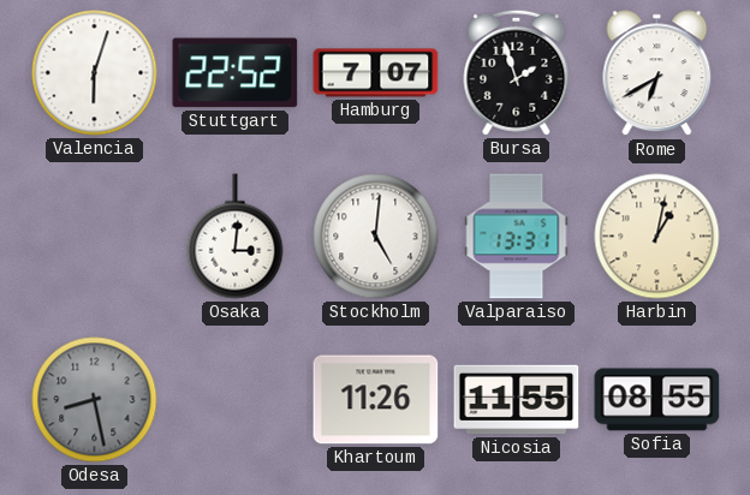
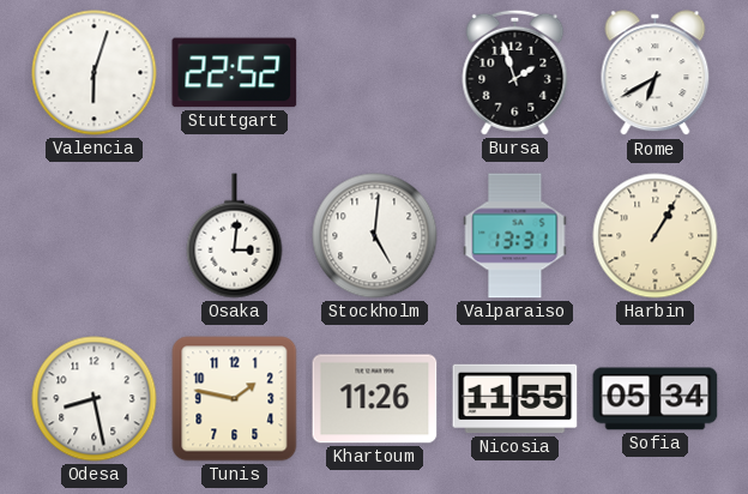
Hamburg: 7:07 -> none
Harbin: 1:02 -> 1:05
Odesa dial: grey -> white
Tunis: none -> 1:47
Sofia: 08:55 -> 05:34
